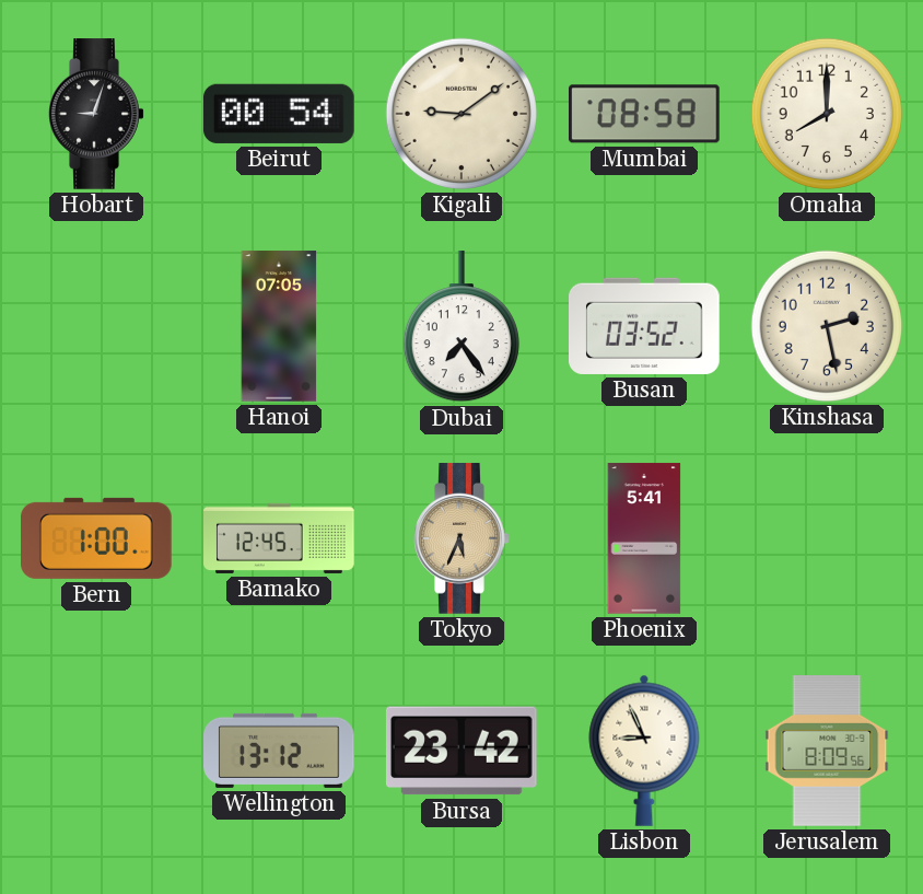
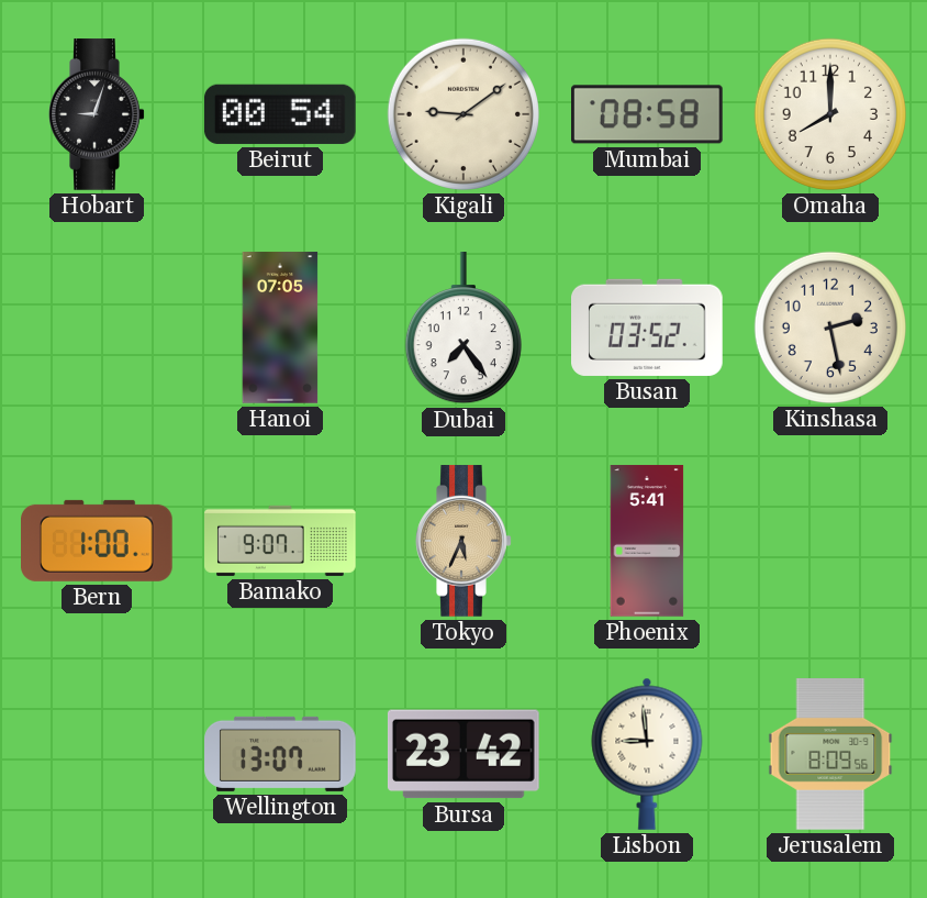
Bamako: 12:45 -> 9:07
Wellington: 13:12 -> 13:07
Lisbon: 8:56 -> 8:59
